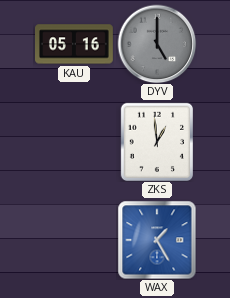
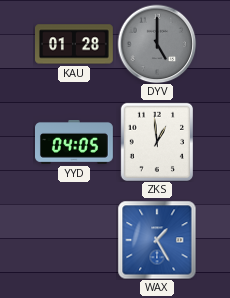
KAU: 05:16 -> 01:28
YYD: none -> 04:05
